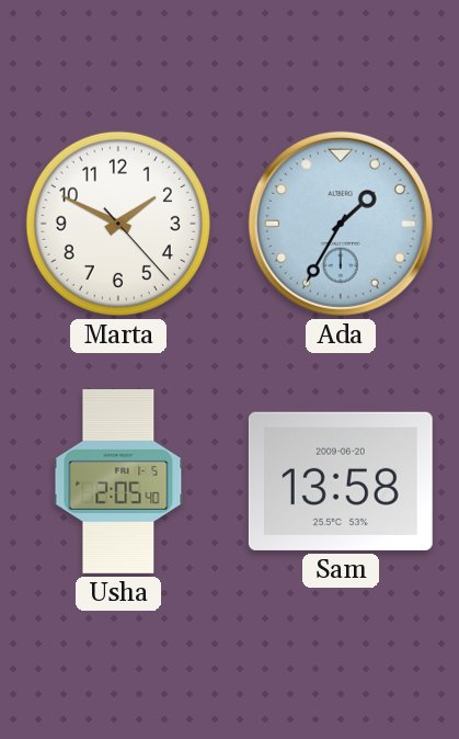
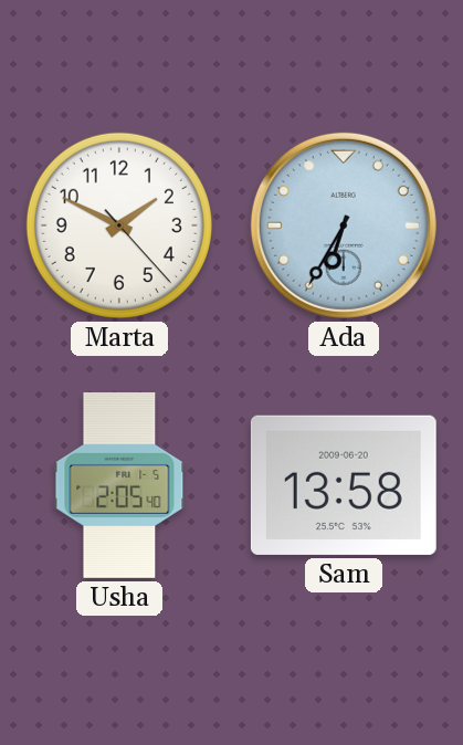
Ada: 1:35 -> 6:35
